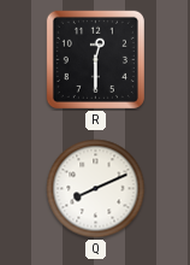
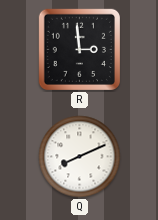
R: 12:30 -> 2:59
